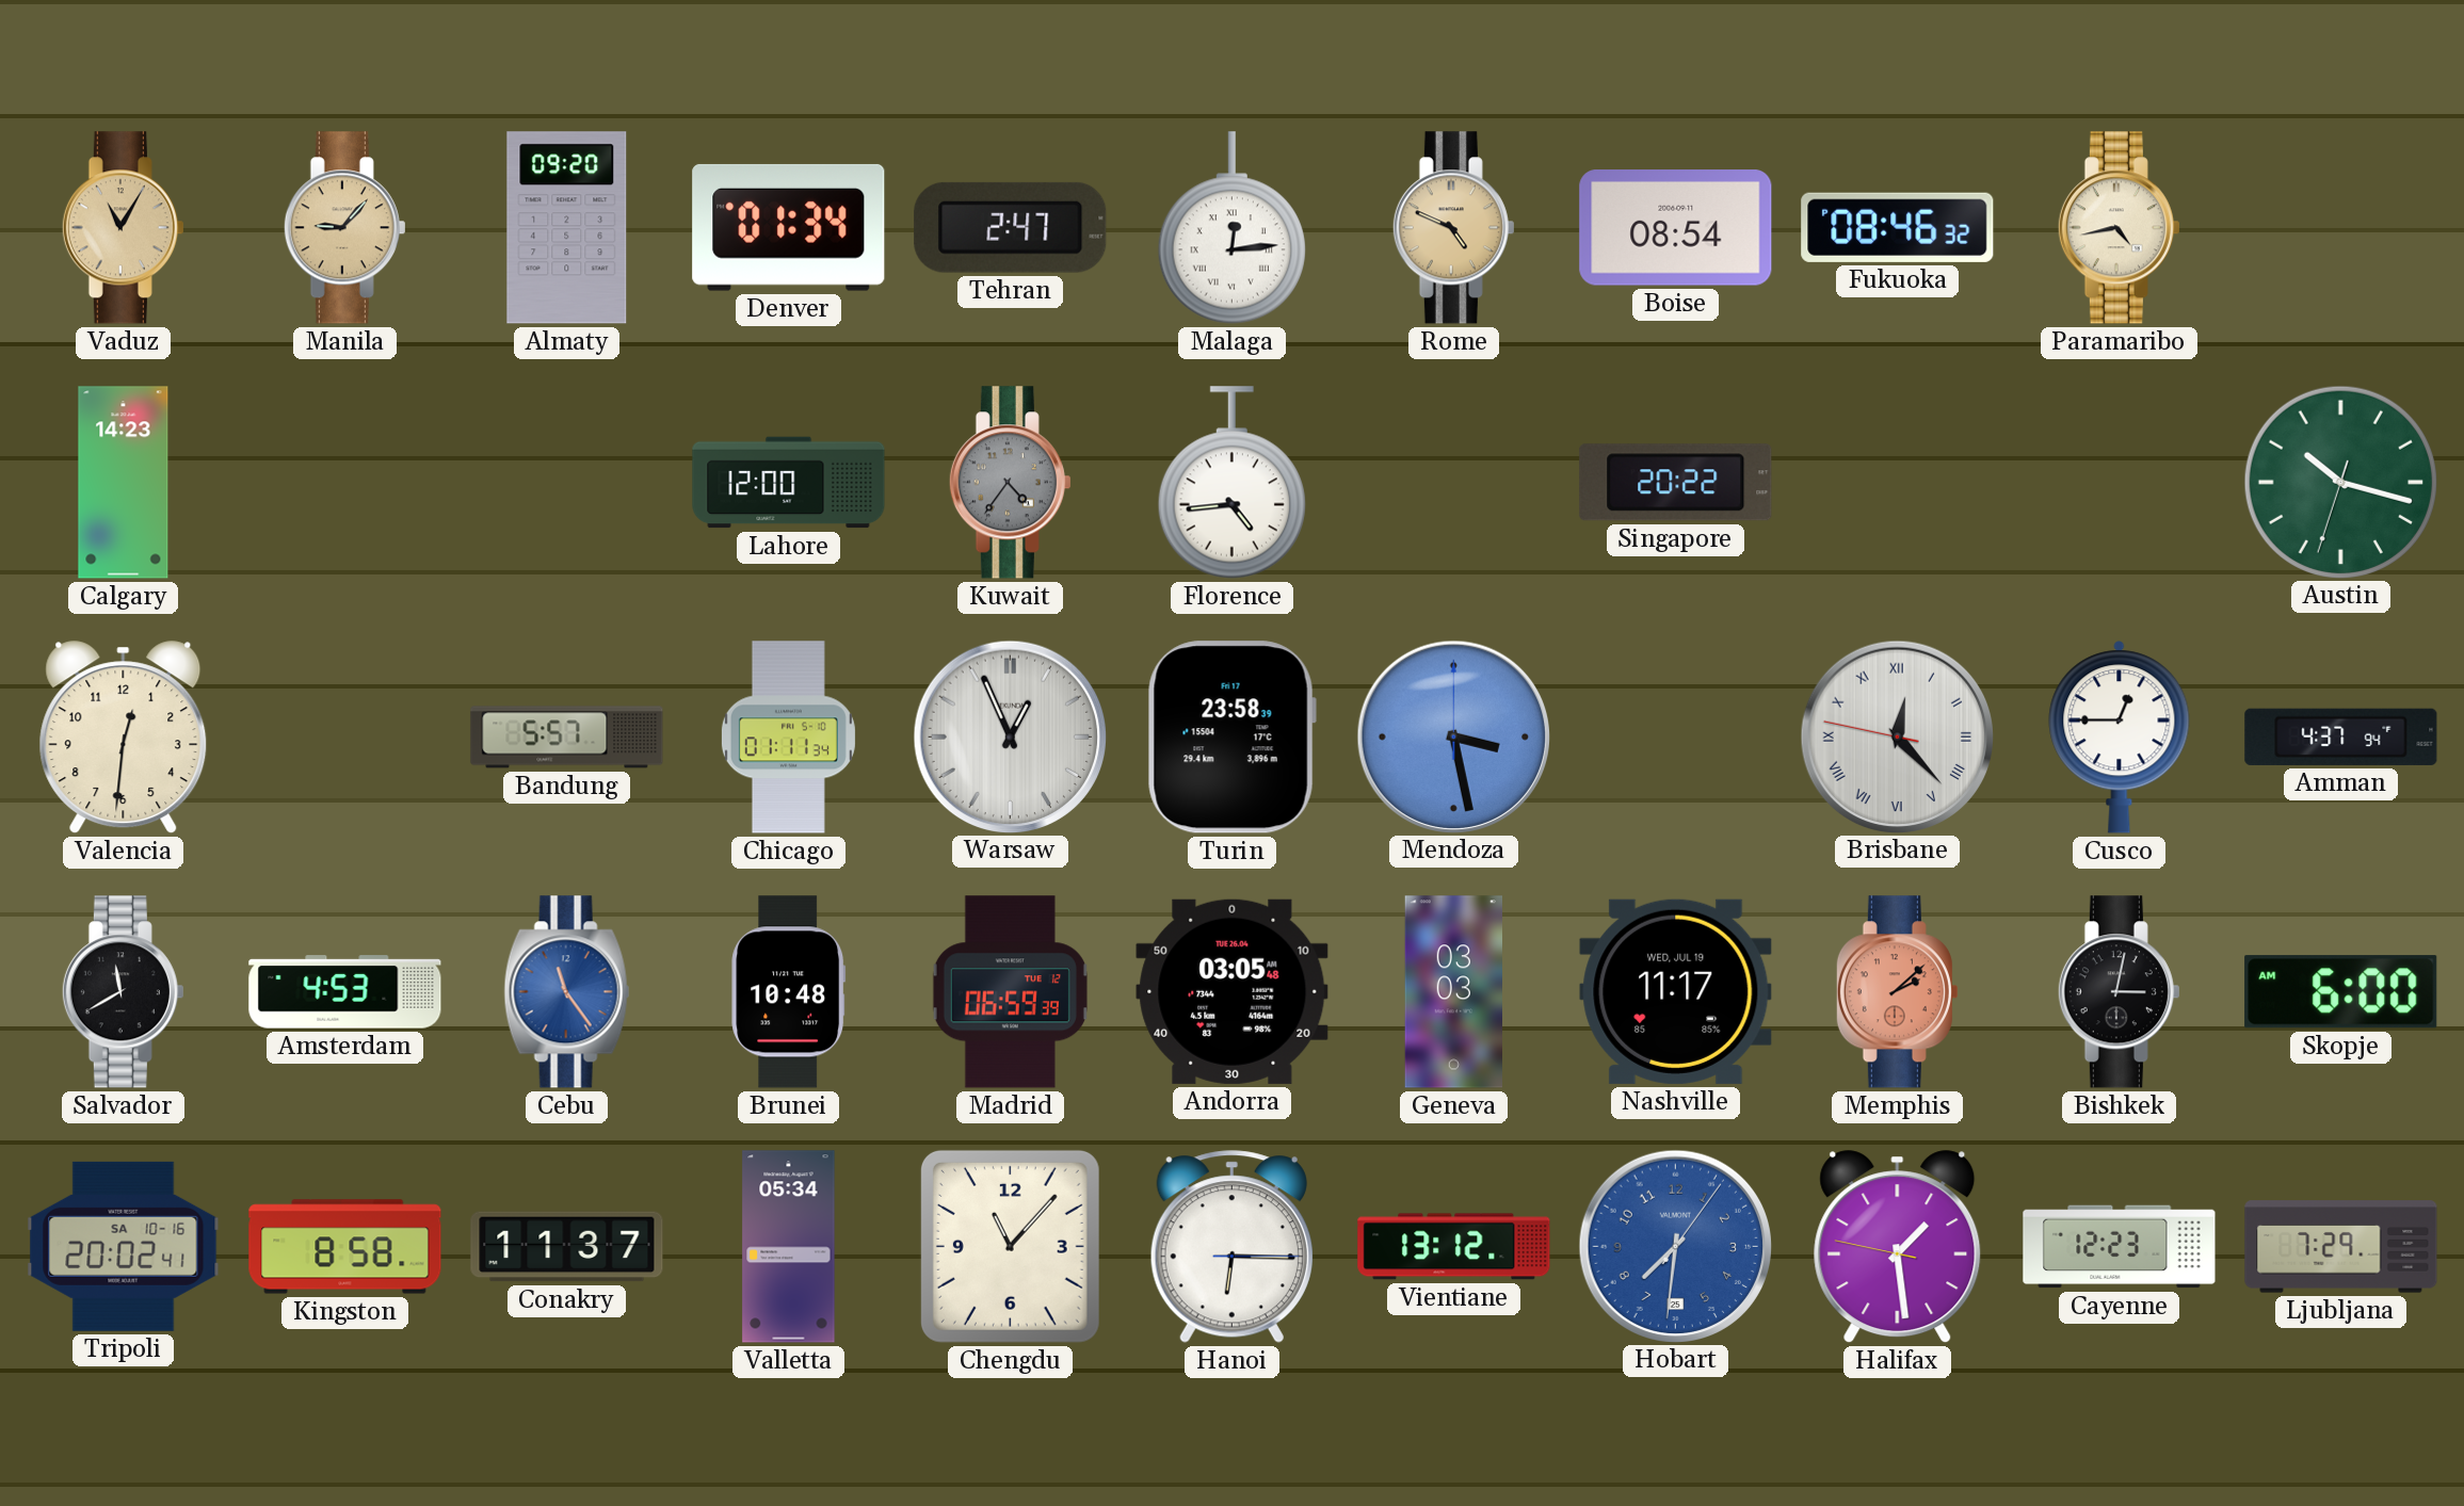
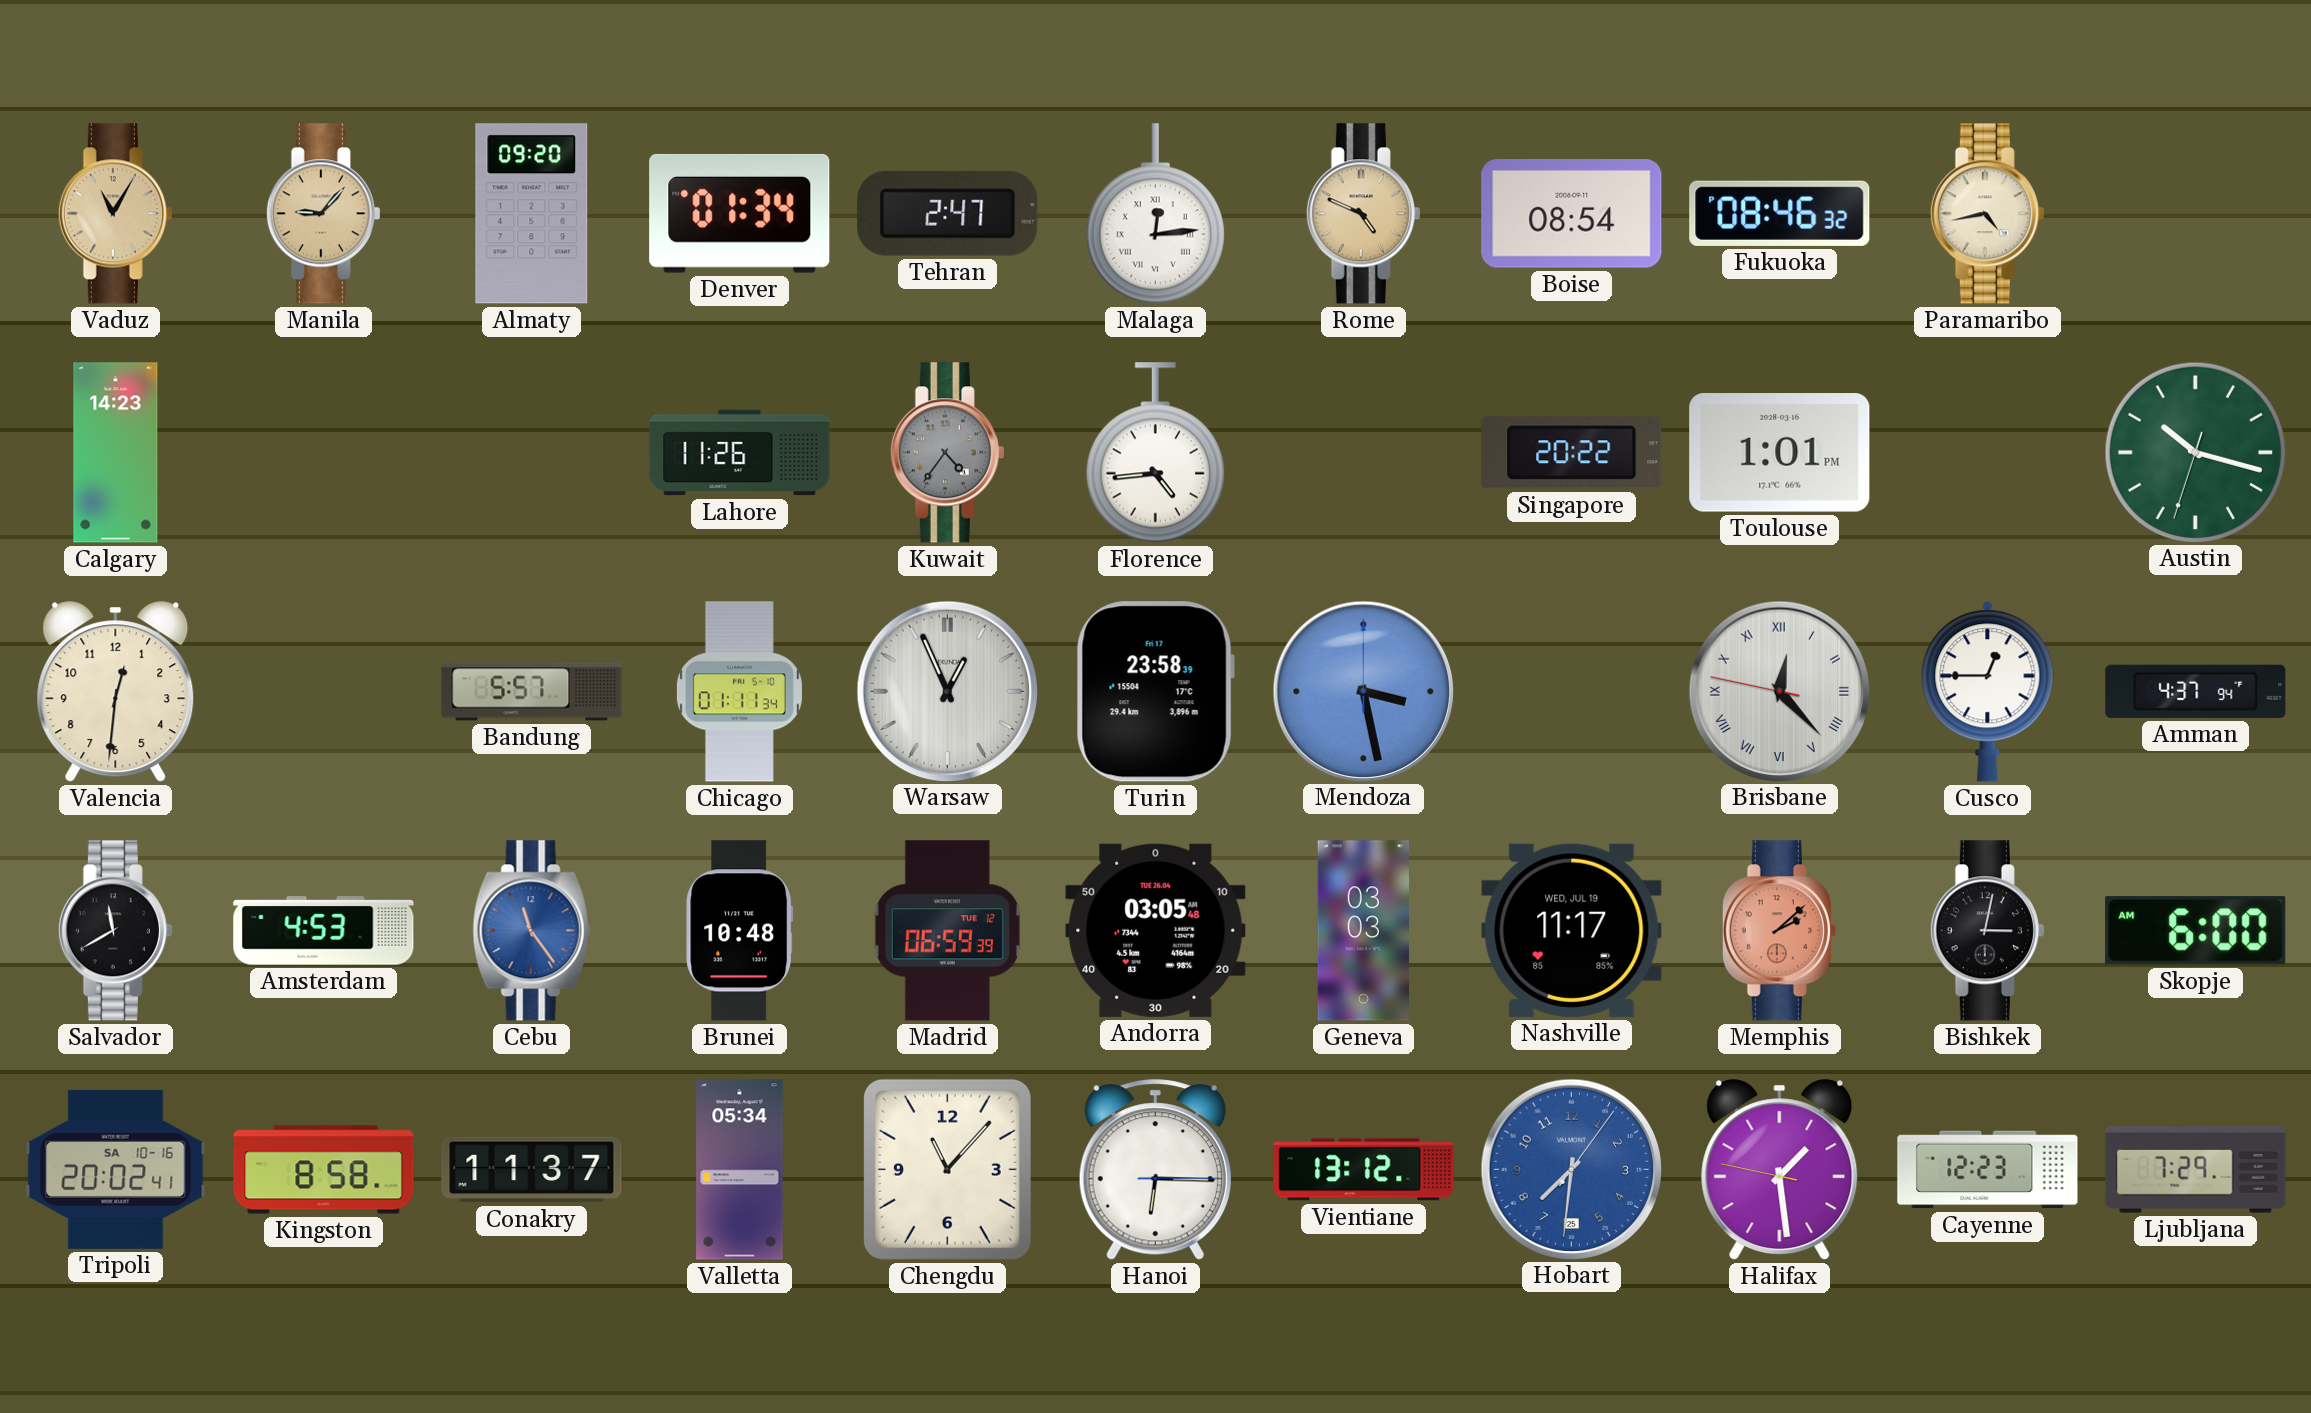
Lahore: 12:00 -> 11:26
Toulouse: none -> 1:01
